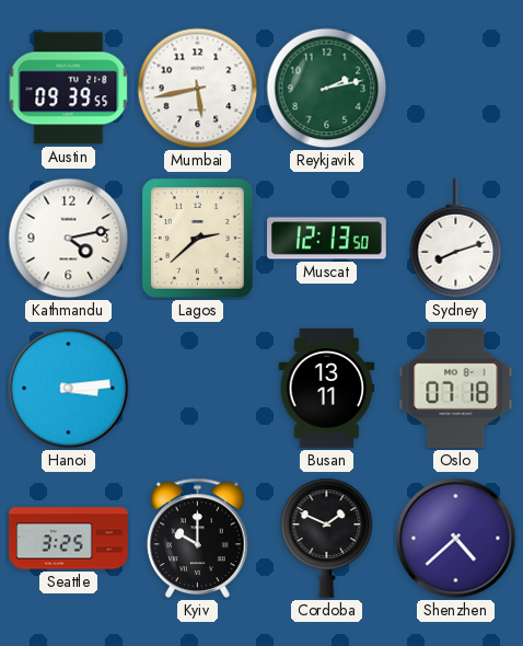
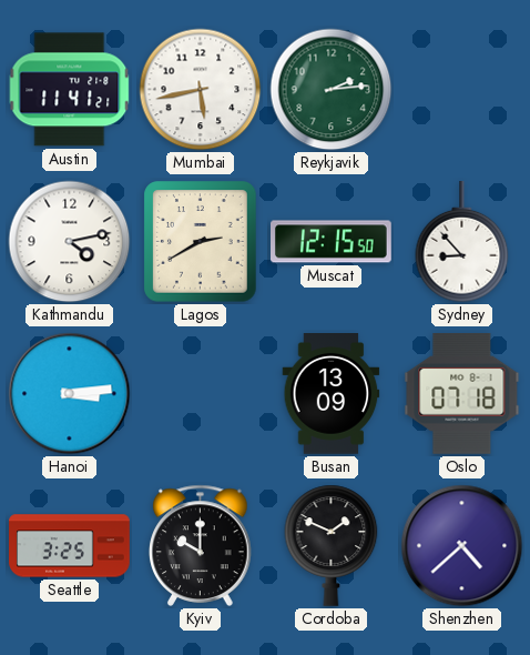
Austin: 09:39 -> 11:41
Reykjavik: 2:13 -> 2:14
Lagos: 2:38 -> 2:40
Muscat: 12:13 -> 12:15
Sydney: 8:12 -> 8:53
Busan: 13:11 -> 13:09
